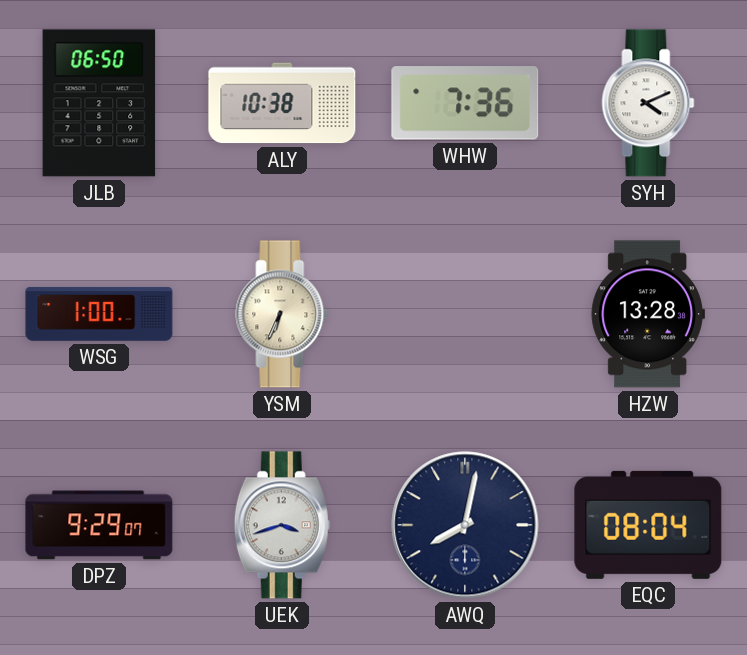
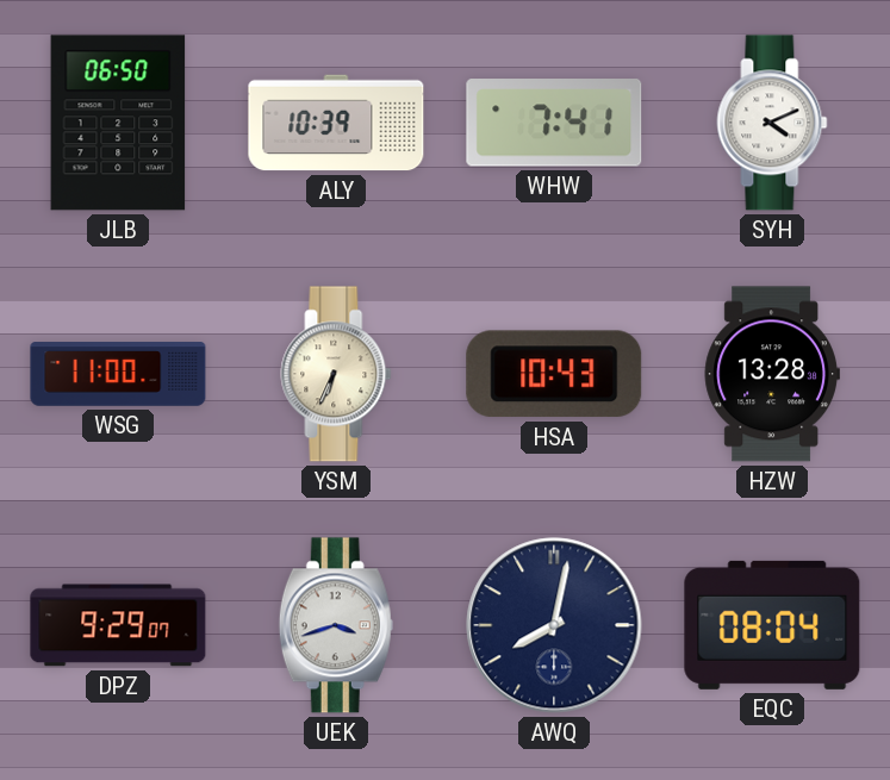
ALY: 10:38 -> 10:39
WHW: 7:36 -> 7:41
WSG: 1:00 -> 11:00
HSA: none -> 10:43
